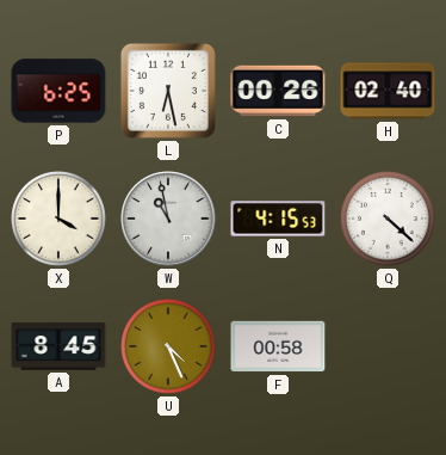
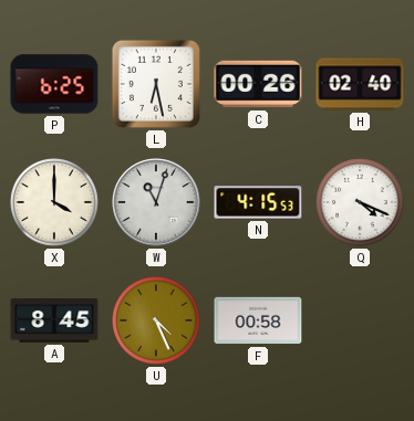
W: 10:58 -> 11:03
Q: 4:22 -> 4:19
